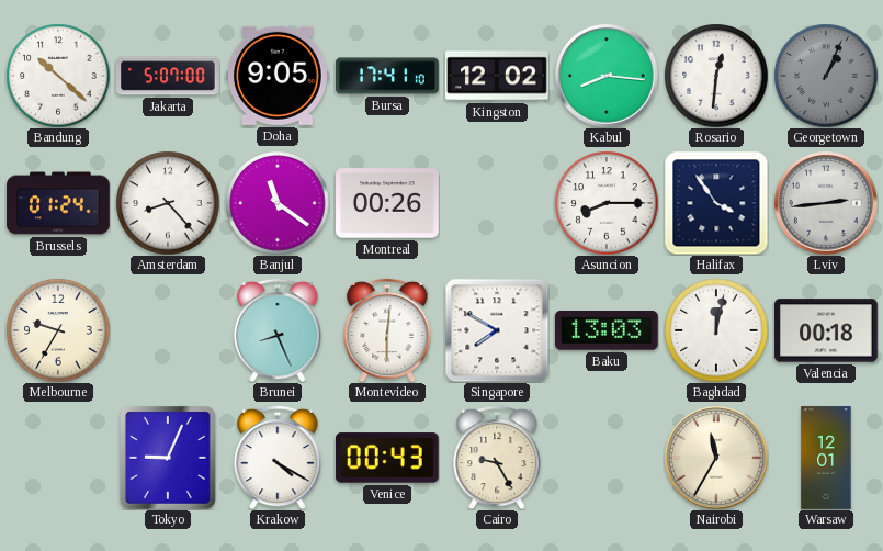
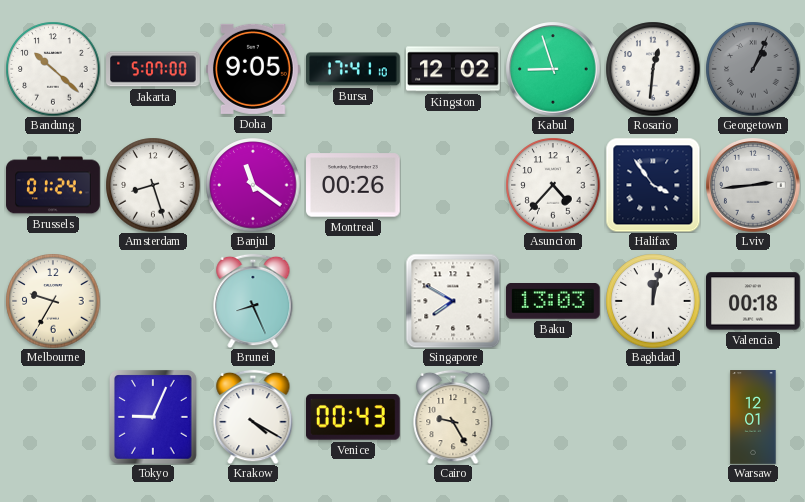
Kabul: 8:16 -> 8:57
Amsterdam: 8:23 -> 8:27
Asuncion: 8:15 -> 4:37
Montevideo: 6:01 -> none
Nairobi: 11:35 -> none
